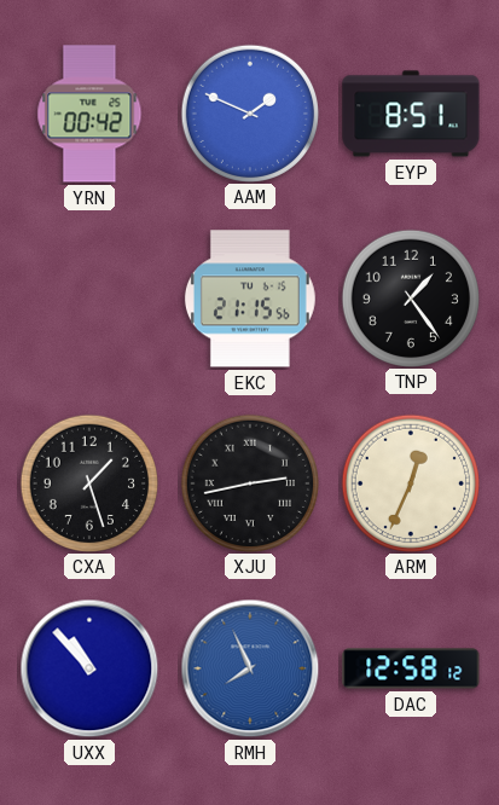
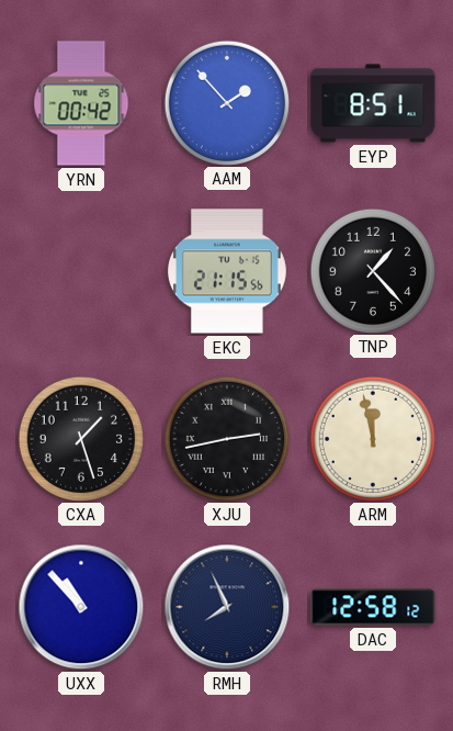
AAM: 1:49 -> 1:53
TNP: 1:24 -> 1:23
ARM: 12:34 -> 11:58
RMH dial: blue -> navy
